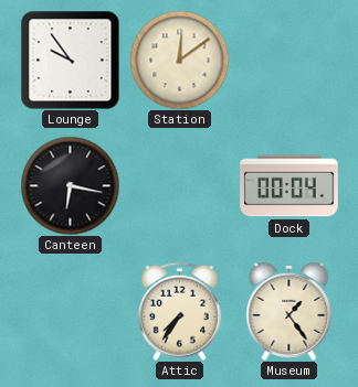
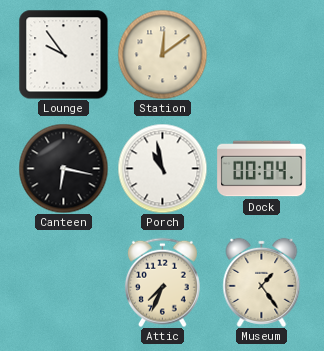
Porch: none -> 10:58
Attic: 7:36 -> 7:34
